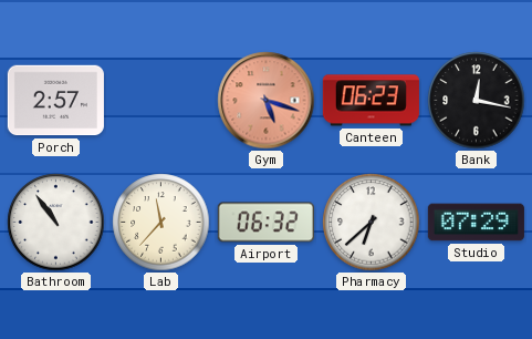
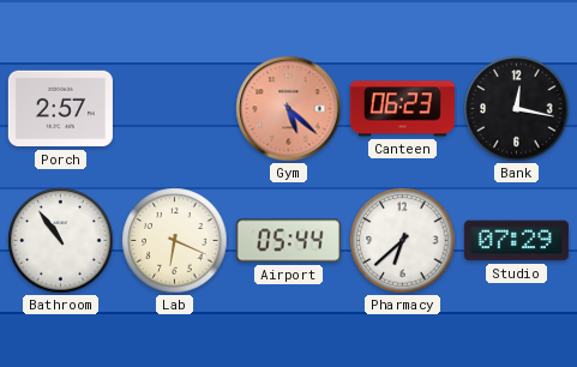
Gym: 5:18 -> 5:22
Lab: 11:37 -> 6:19
Airport: 06:32 -> 05:44
